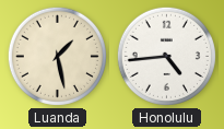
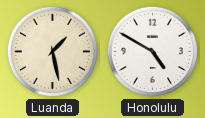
Honolulu: 4:44 -> 4:50
